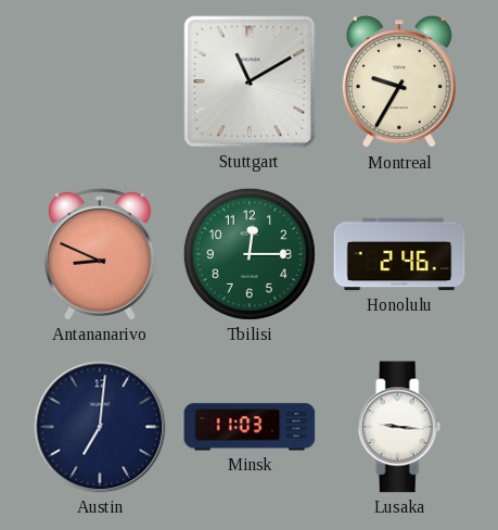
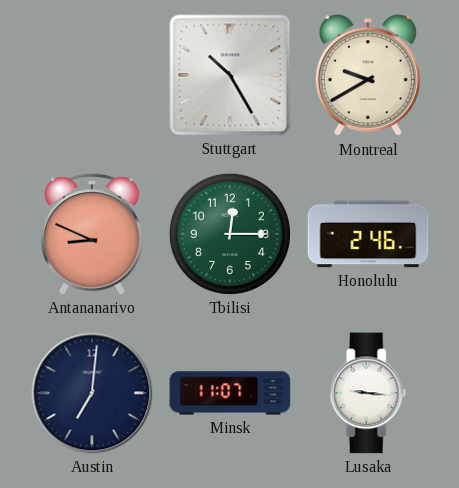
Stuttgart: 11:10 -> 10:25
Montreal: 9:35 -> 9:40
Minsk: 11:03 -> 11:07
